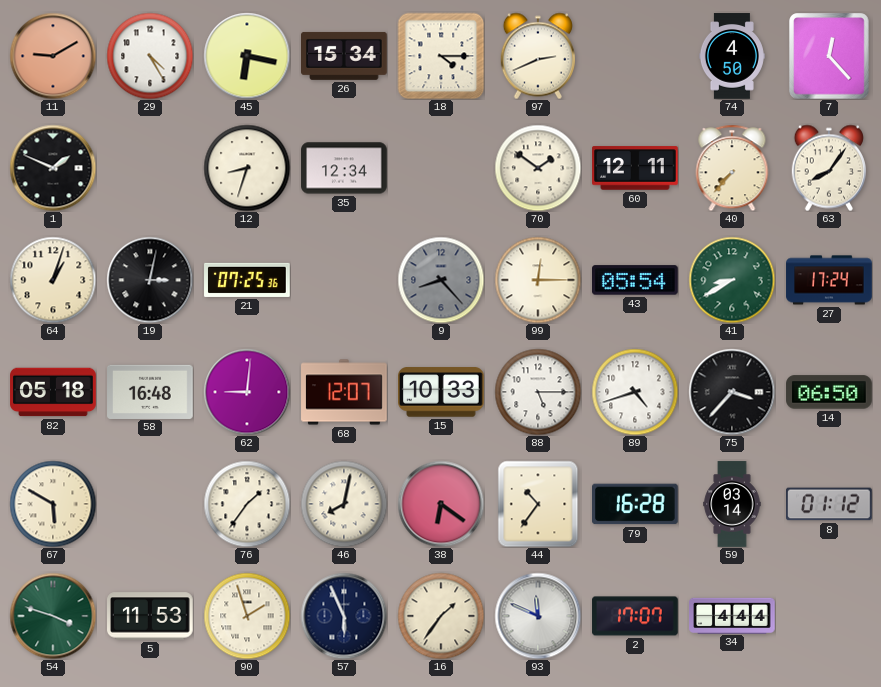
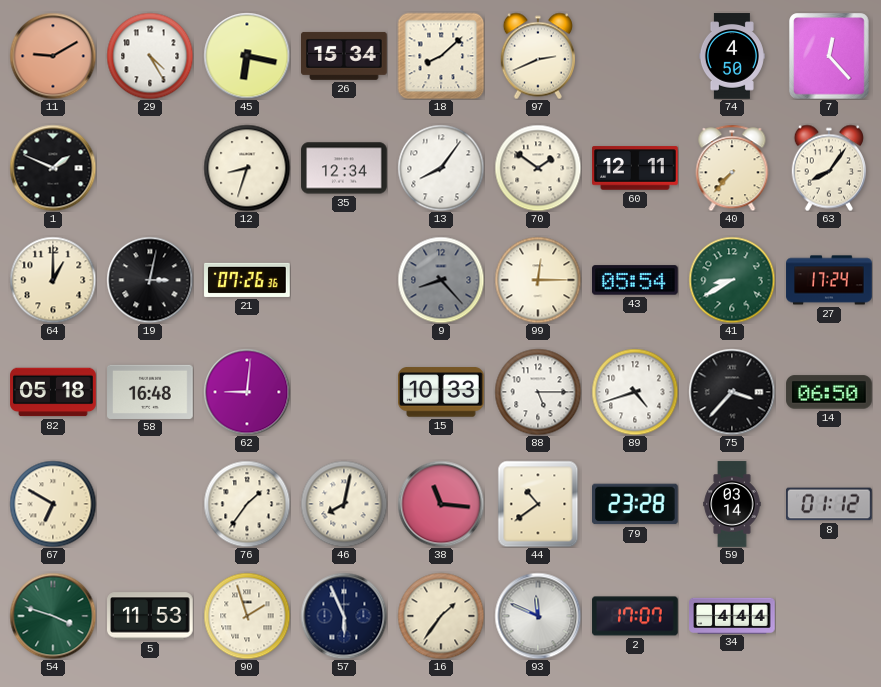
18: 4:15 -> 8:08
13: none -> 8:06
64: 1:03 -> 1:00
21: 07:25 -> 07:26
68: 12:07 -> none
67: 5:50 -> 6:50
38: 6:21 -> 11:16
44: 10:36 -> 10:39
79: 16:28 -> 23:28
